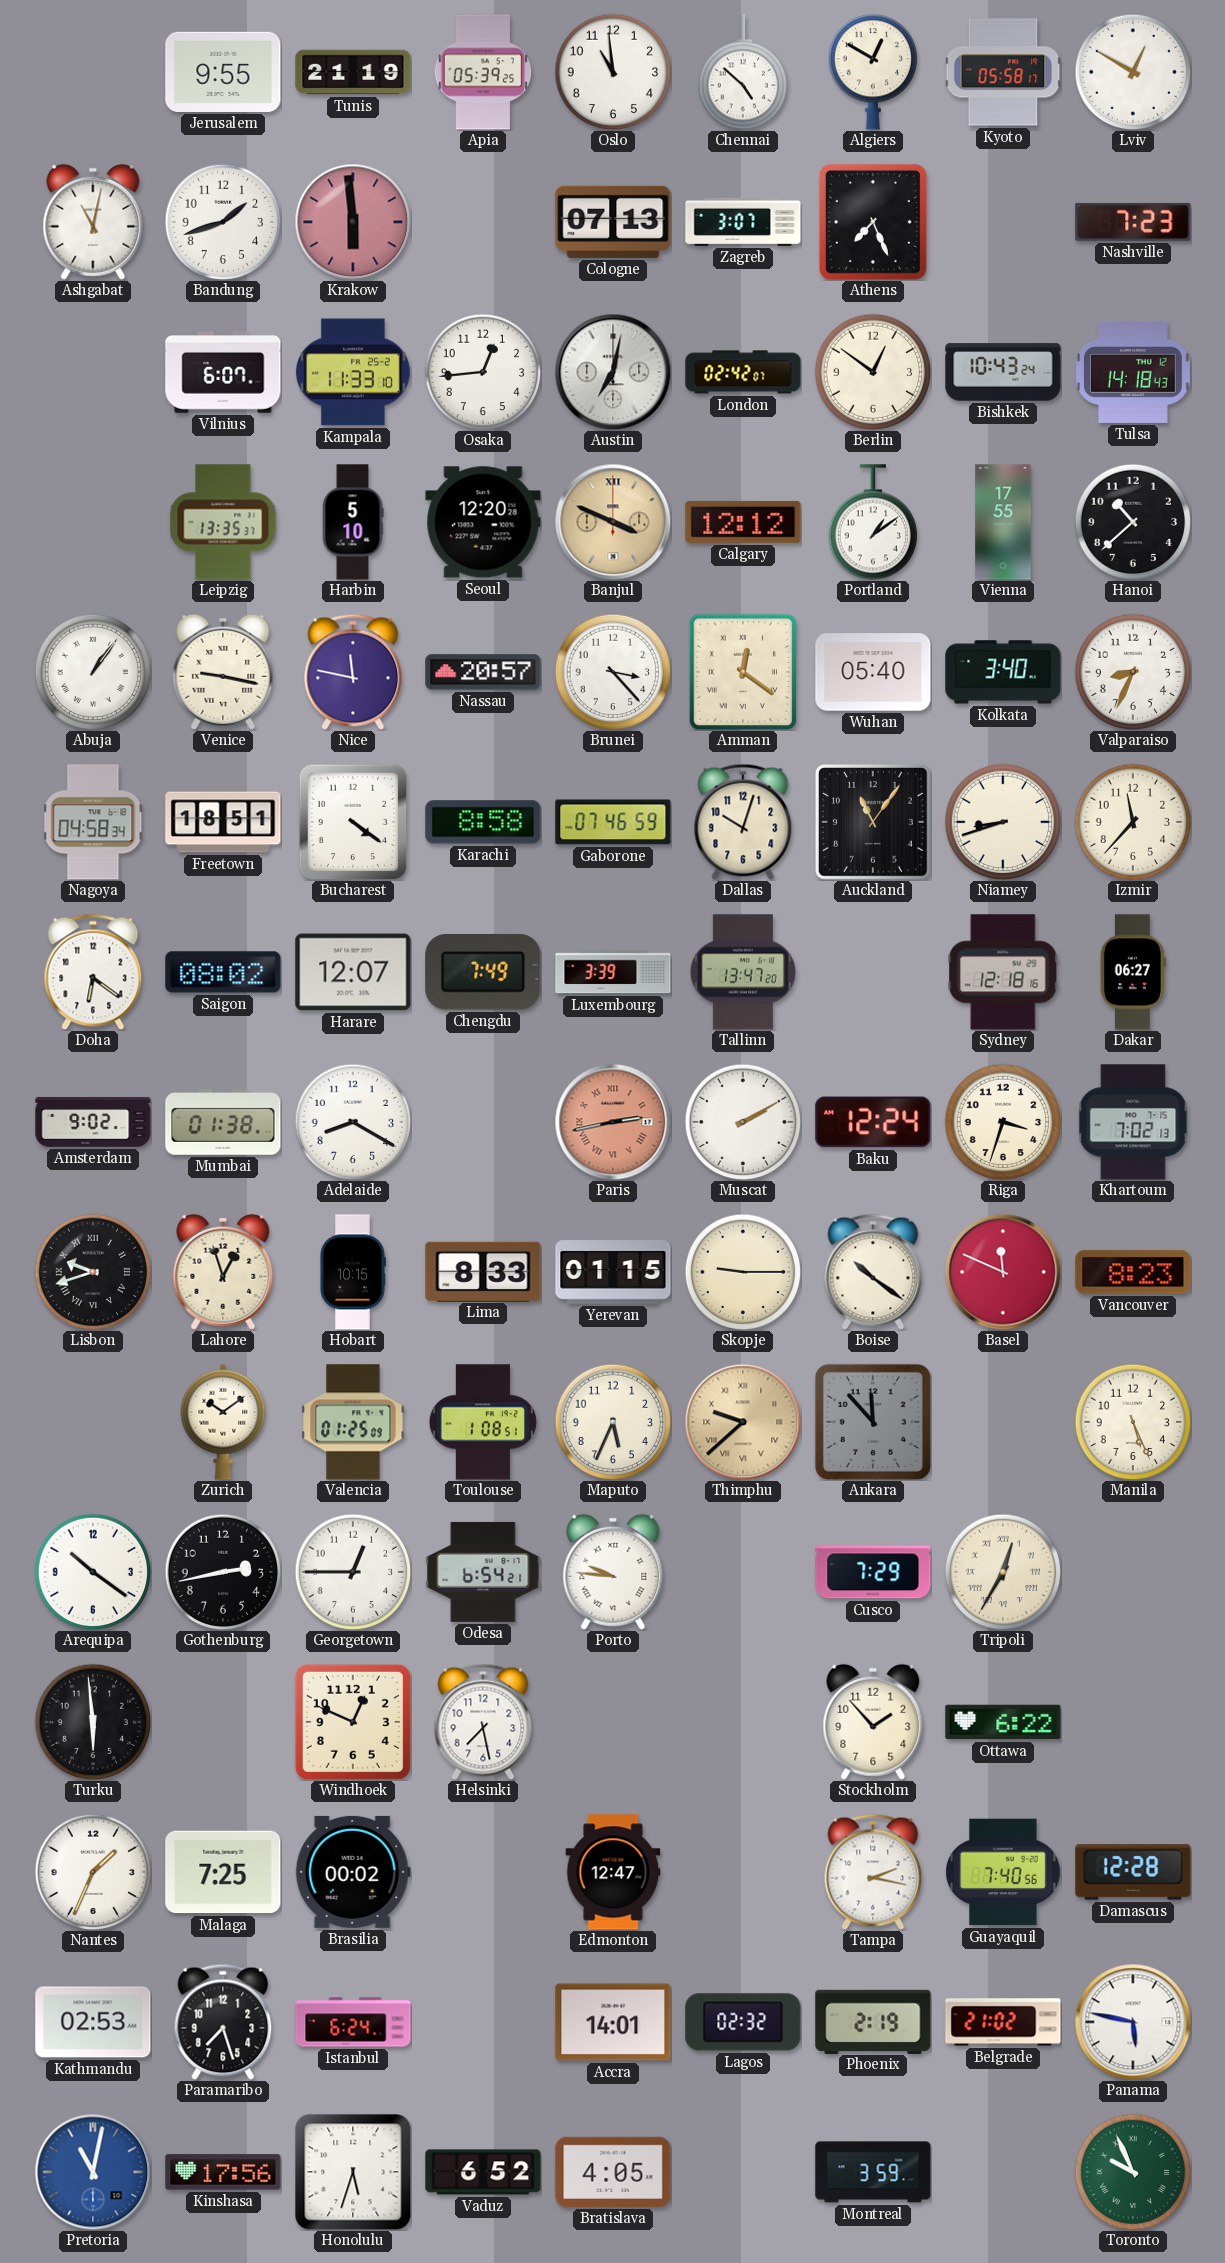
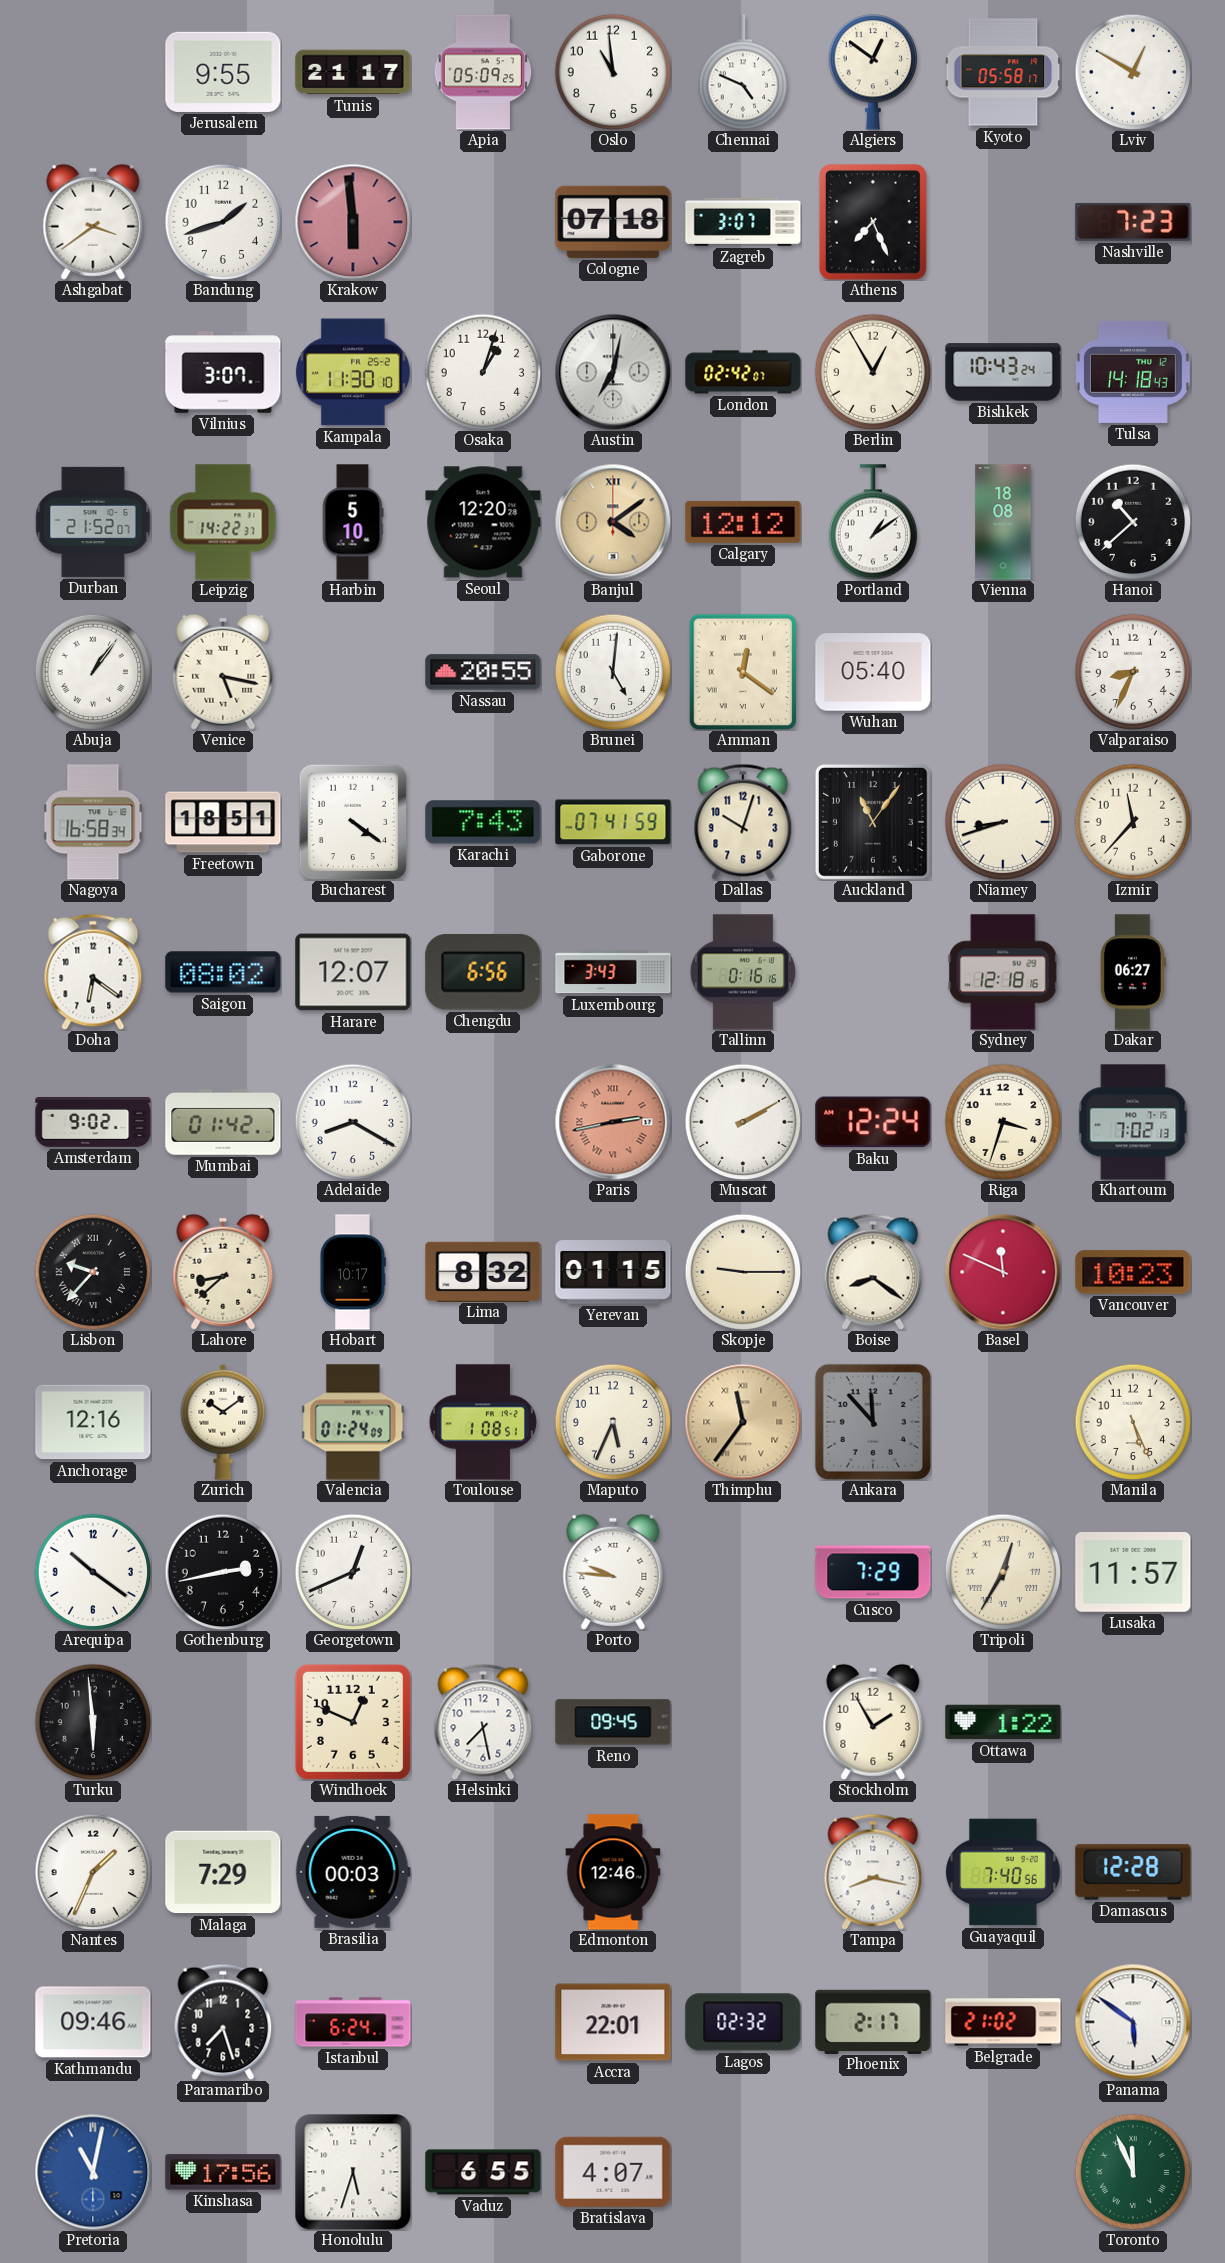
Tunis: 21:19 -> 21:17
Apia: 05:39 -> 05:09
Chennai: 4:52 -> 4:49
Algiers: 12:50 -> 12:51
Ashgabat: 11:02 -> 3:39
Cologne: 07:13 -> 07:18
Vilnius: 6:07 -> 3:07
Kampala: 11:33 -> 11:30
Osaka: 12:44 -> 1:03
Berlin: 12:51 -> 12:55
Durban: none -> 21:52
Leipzig: 13:35 -> 14:22
Banjul: 3:49 -> 4:09
Vienna: 17:55 -> 18:08
Venice: 9:17 -> 5:17
Nice: 11:47 -> none
Nassau: 20:57 -> 20:55
Brunei: 3:23 -> 5:01
Kolkata: 3:40 -> none
Nagoya: 04:58 -> 16:58
Karachi: 8:58 -> 7:43
Gaborone: 07:46 -> 07:41
Chengdu: 7:49 -> 6:56
Luxembourg: 3:39 -> 3:43
Tallinn: 13:47 -> 0:16
Mumbai: 01:38 -> 01:42
Lisbon: 9:42 -> 9:37
Lahore: 12:57 -> 8:38
Hobart: 10:15 -> 10:17
Lima: 8:33 -> 8:32
Boise: 10:21 -> 8:21
Vancouver: 8:23 -> 10:23
Anchorage: none -> 12:16
Valencia: 01:25 -> 01:24
Thimphu: 9:38 -> 11:36
Georgetown: 12:45 -> 12:41
Odesa: 6:54 -> none
Lusaka: none -> 11:57
Reno: none -> 09:45
Stockholm: 1:53 -> 1:55
Ottawa: 6:22 -> 1:22
Malaga: 7:25 -> 7:29
Brasilia: 00:02 -> 00:03
Edmonton: 12:47 -> 12:46
Tampa: 2:17 -> 8:17
Kathmandu: 02:53 -> 09:46
Accra: 14:01 -> 22:01
Phoenix: 2:19 -> 2:17
Panama: 5:47 -> 5:51
Vaduz: 6:52 -> 6:55
Bratislava: 4:05 -> 4:07
Montreal: 3:59 -> none
Toronto: 9:56 -> 11:56
